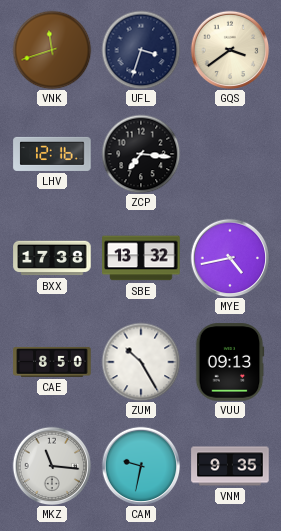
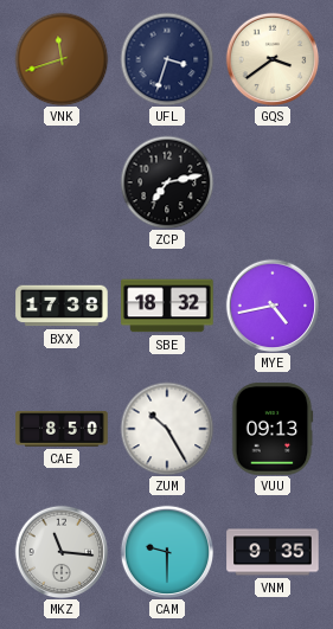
LHV: 12:16 -> none
ZCP: 7:16 -> 7:13
SBE: 13:32 -> 18:32
CAM: 9:32 -> 9:30
